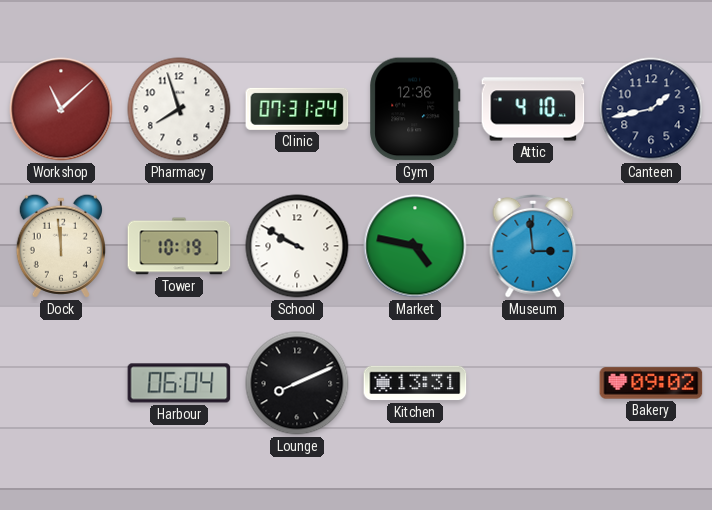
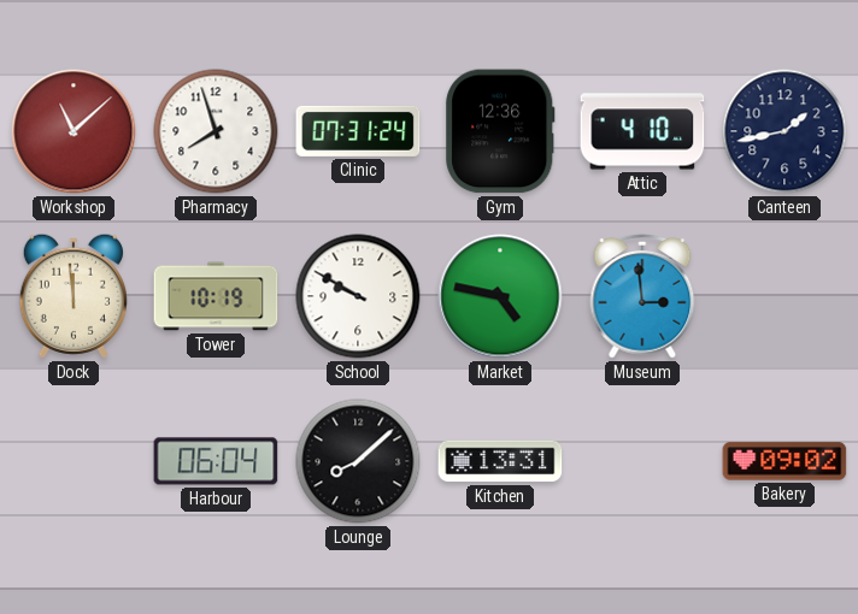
Lounge: 8:11 -> 8:08
